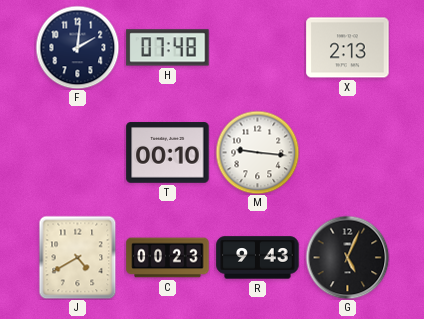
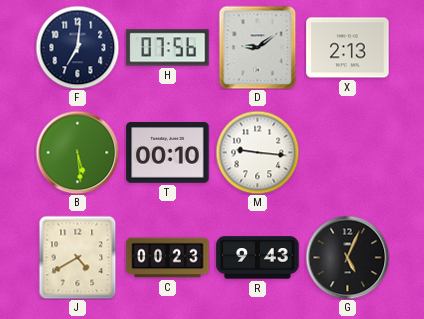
F: 2:01 -> 7:01
H: 07:48 -> 07:56
D: none -> 9:09
B: none -> 5:29
